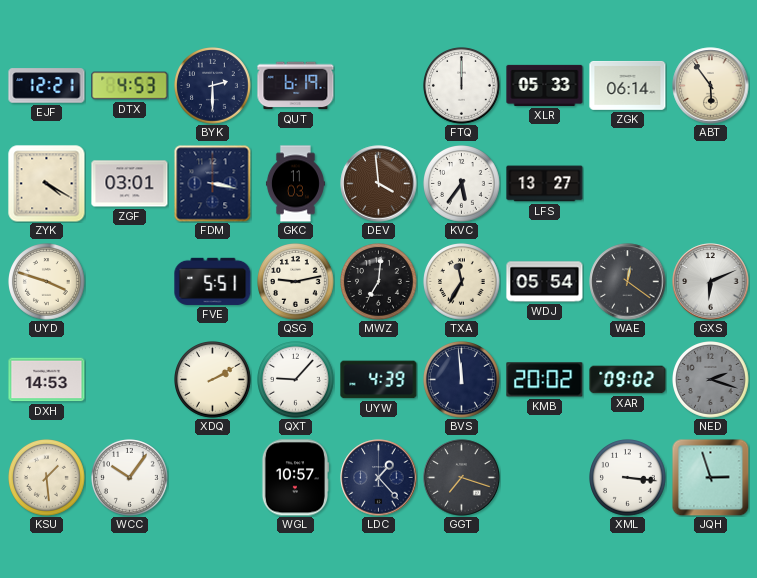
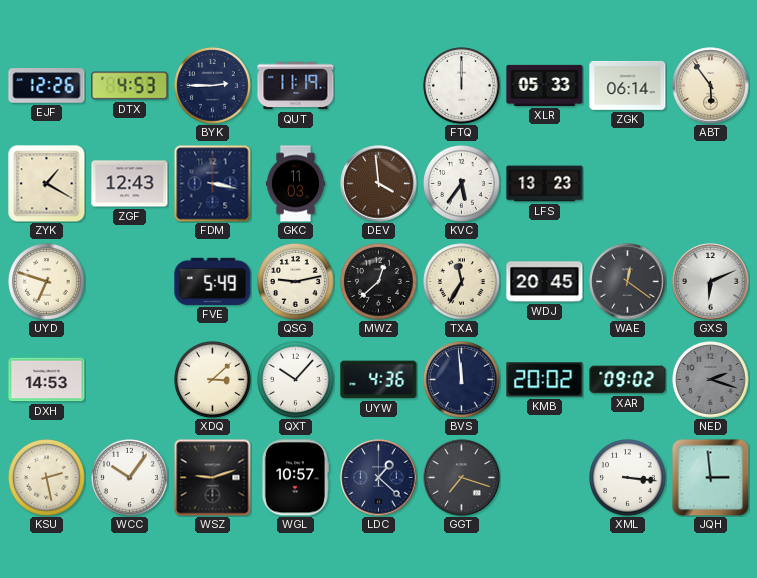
EJF: 12:21 -> 12:26
BYK: 2:30 -> 2:45
QUT: 6:19 -> 11:19
ZYK: 4:20 -> 1:20
ZGF: 03:01 -> 12:43
LFS: 13:27 -> 13:23
UYD: 3:48 -> 6:48
FVE: 5:51 -> 5:49
MWZ: 7:01 -> 12:38
WDJ: 05:54 -> 20:45
XDQ: 2:10 -> 3:08
QXT: 9:07 -> 10:07
UYW: 4:39 -> 4:36
KSU: 1:29 -> 2:28
WSZ: none -> 9:12
LDC: 1:23 -> 1:22
JQH: 2:57 -> 2:59
